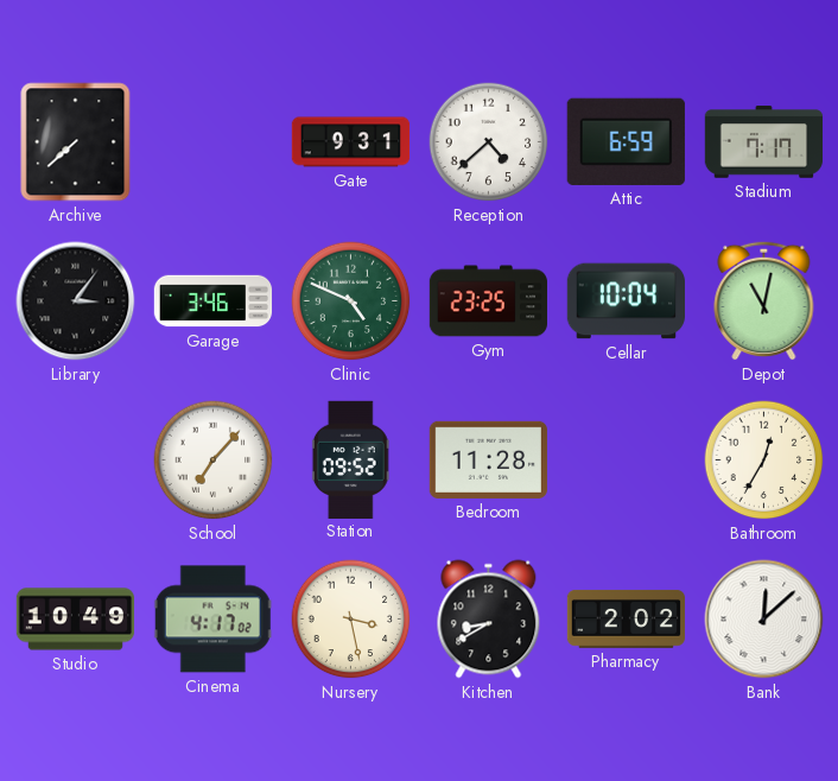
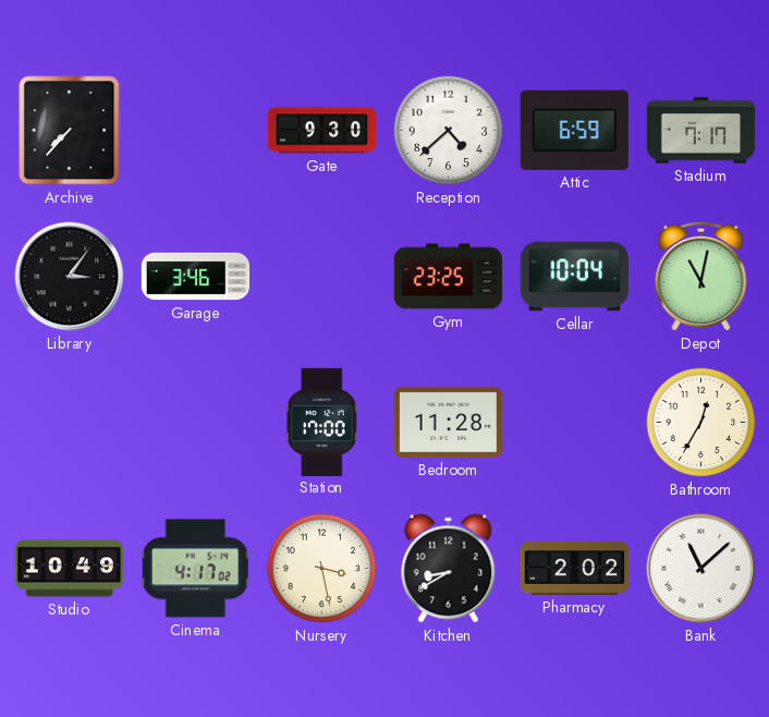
Archive: 7:38 -> 7:37
Gate: 9:31 -> 9:30
Clinic: 4:49 -> none
School: 7:07 -> none
Station: 09:52 -> 17:00
Bank: 12:08 -> 11:08
